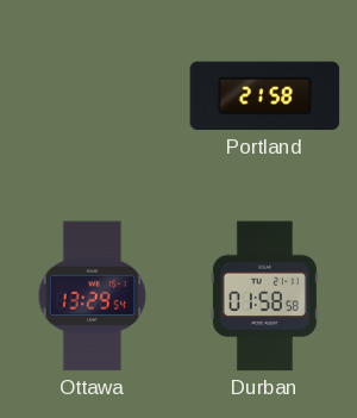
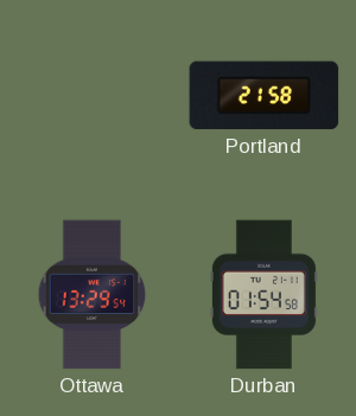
Durban: 01:58 -> 01:54
